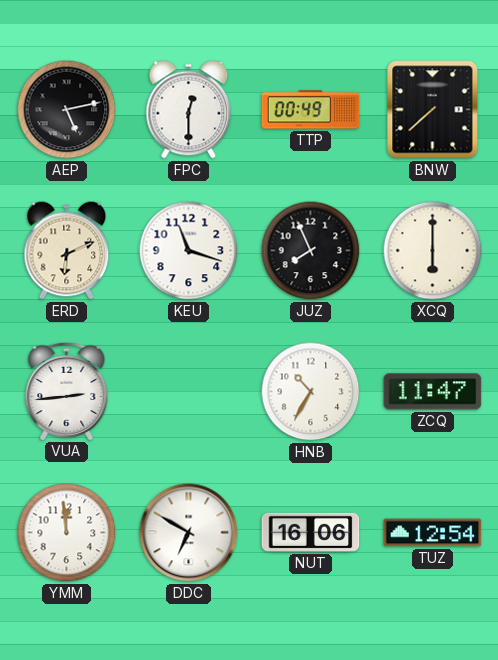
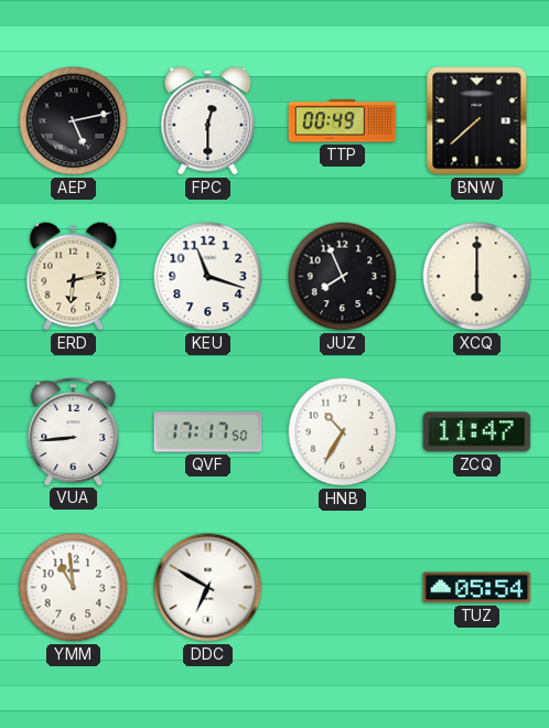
ERD: 6:11 -> 6:13
VUA: 2:44 -> 8:44
QVF: none -> 17:17
YMM: 11:59 -> 10:59
NUT: 16:06 -> none
TUZ: 12:54 -> 05:54
